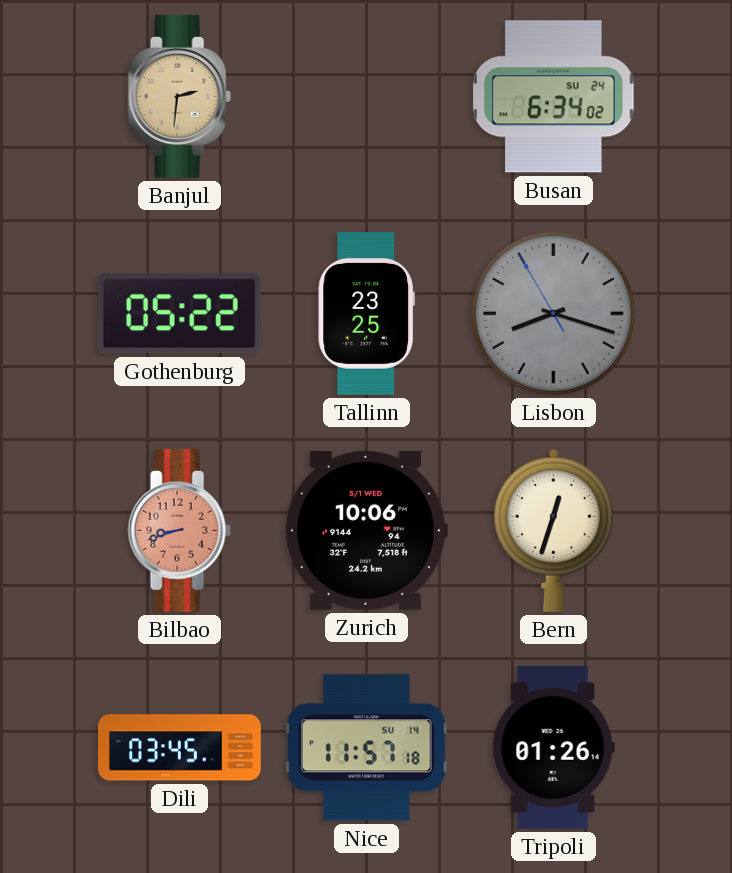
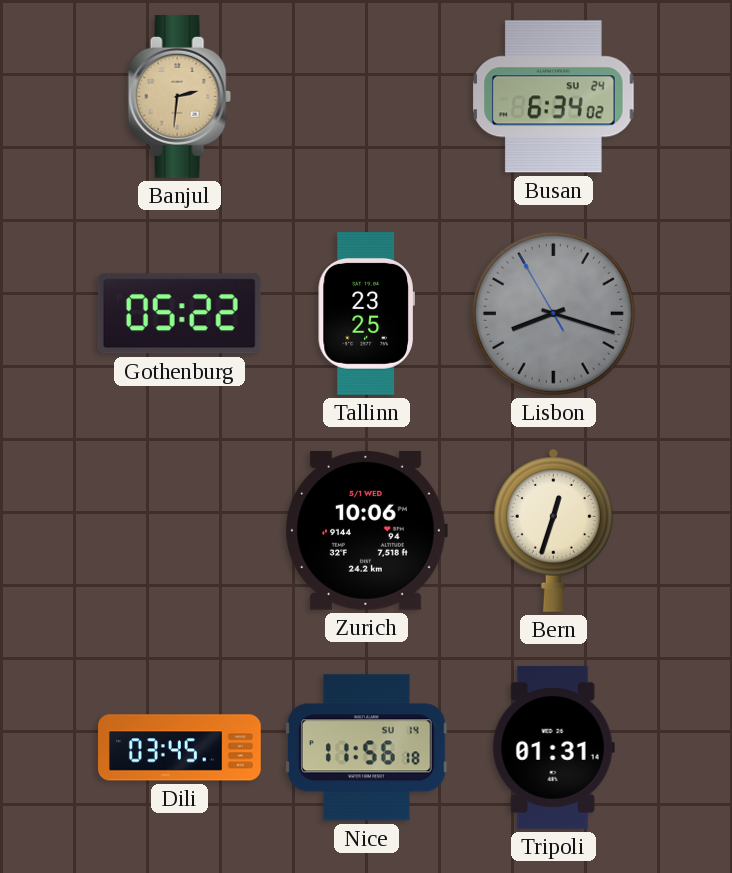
Bilbao: 8:42 -> none
Nice: 11:57 -> 11:56
Tripoli: 01:26 -> 01:31
